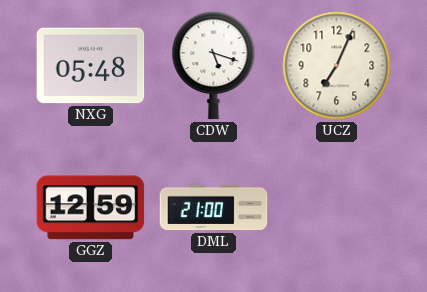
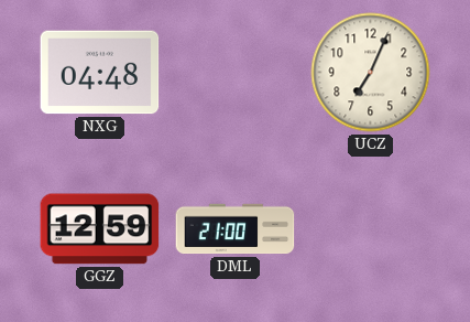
NXG: 05:48 -> 04:48
CDW: 5:18 -> none
